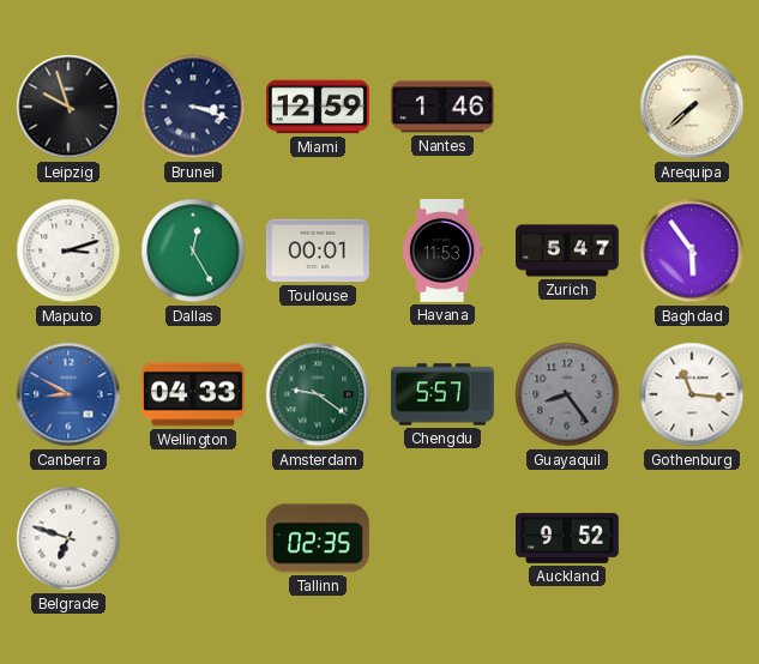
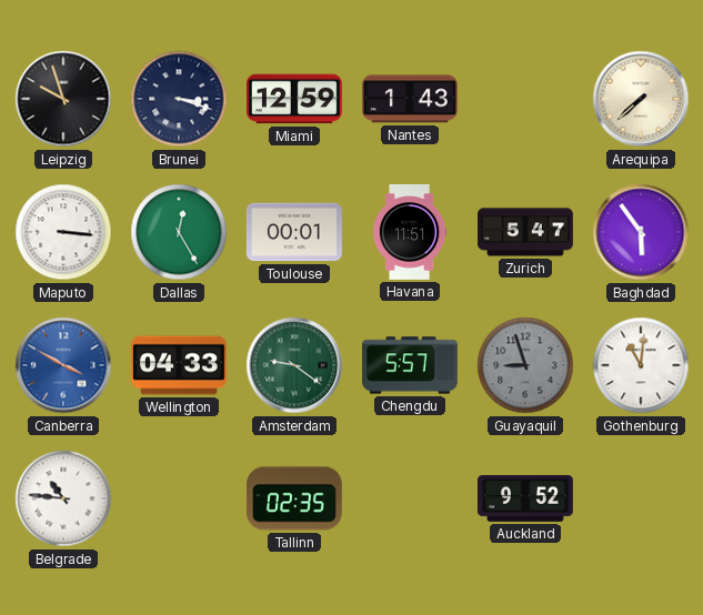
Nantes: 1:46 -> 1:43
Maputo: 3:12 -> 3:16
Havana: 11:53 -> 11:51
Canberra: 8:50 -> 3:50
Guayaquil: 8:24 -> 8:57
Gothenburg: 11:16 -> 11:01
Belgrade: 6:48 -> 10:46
